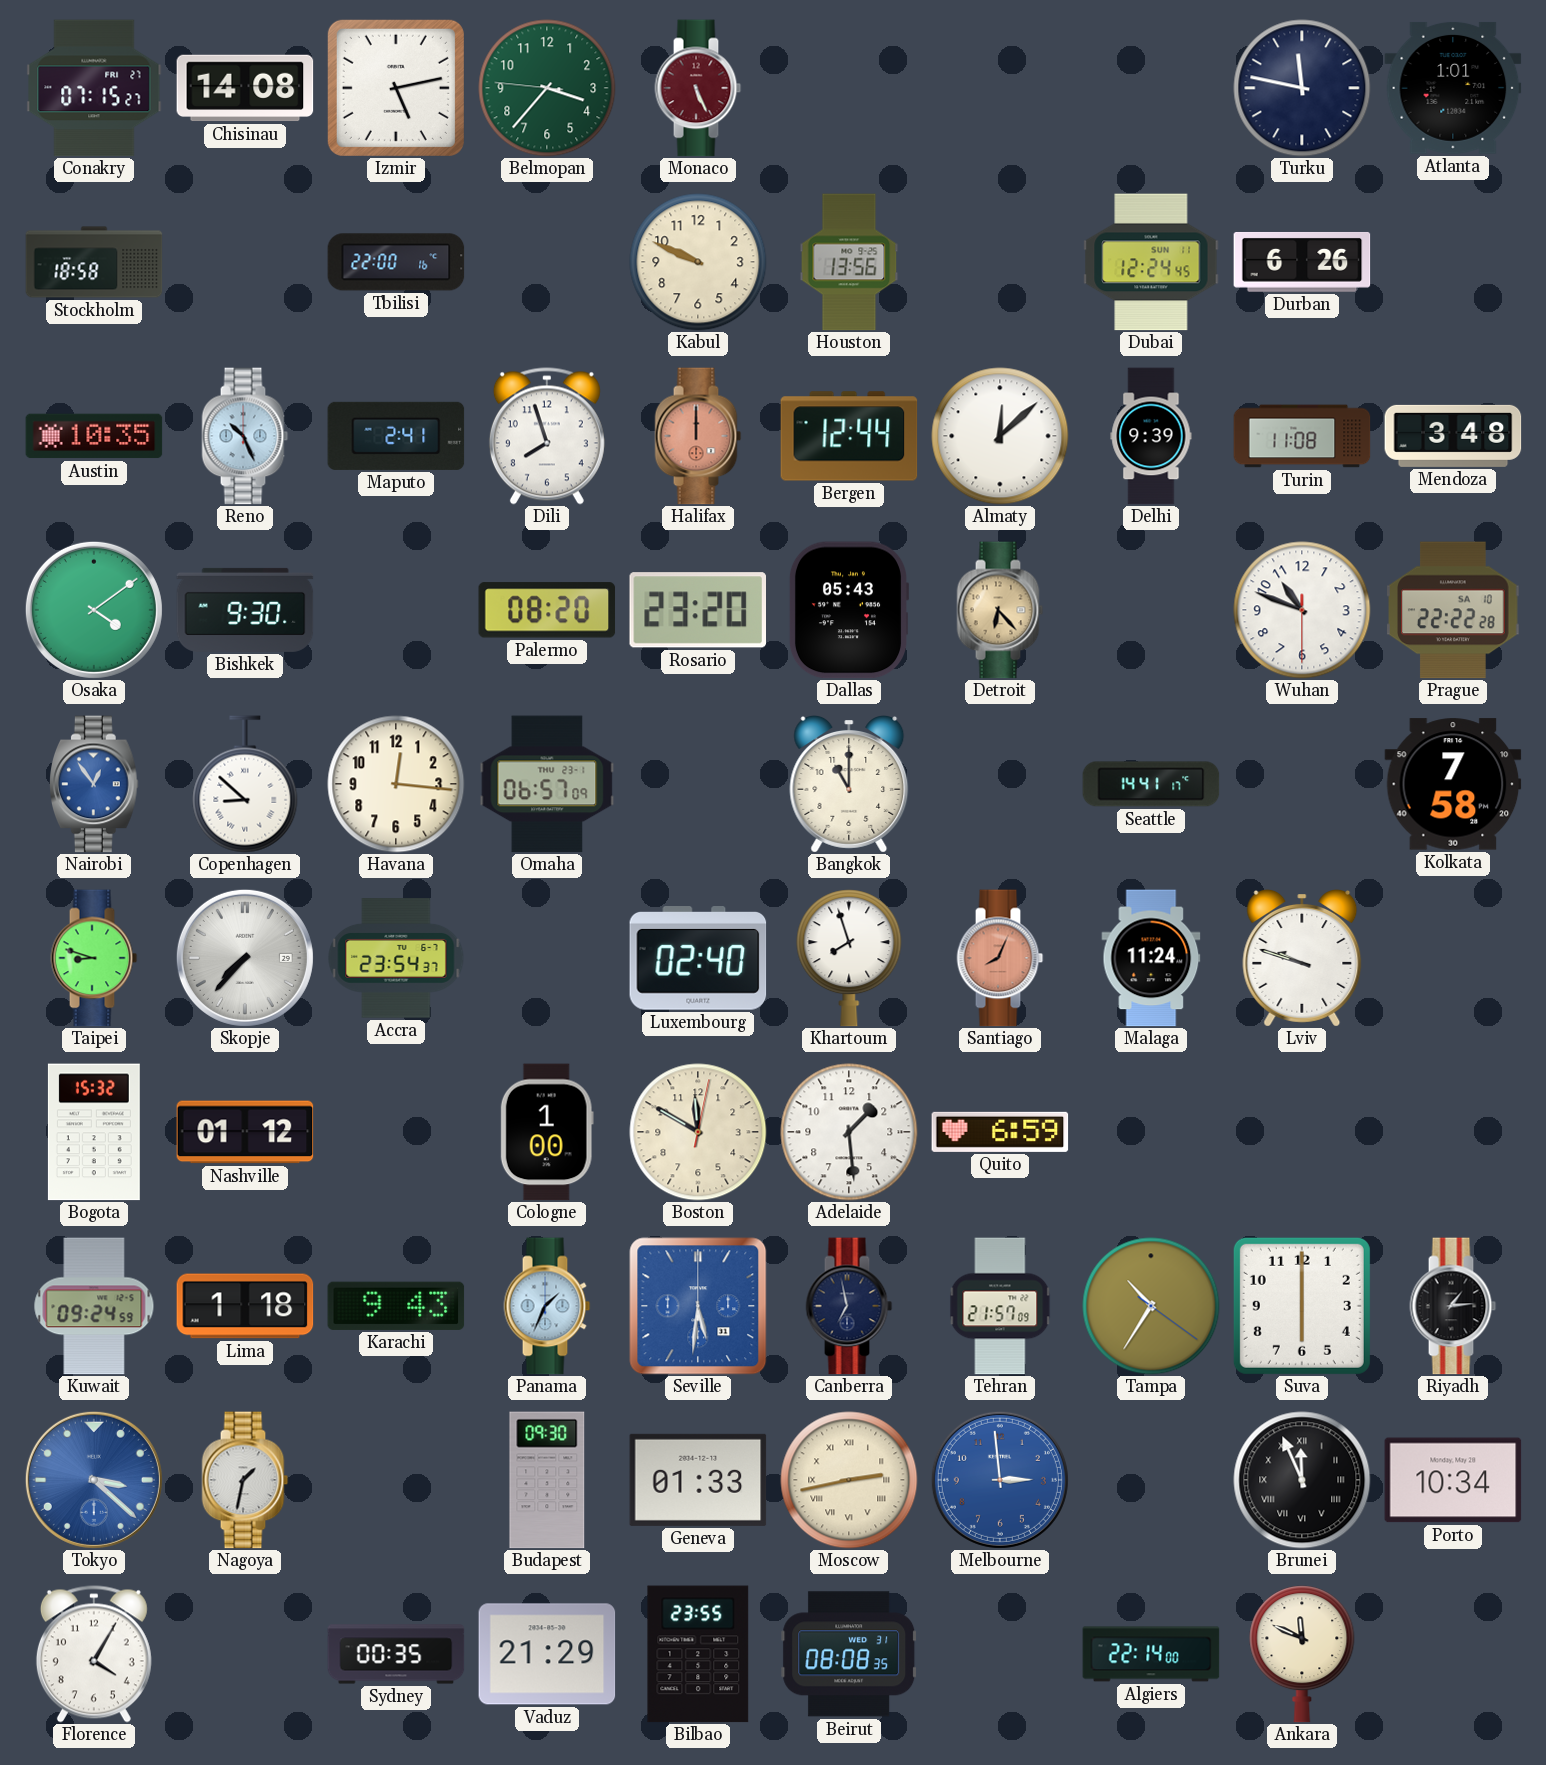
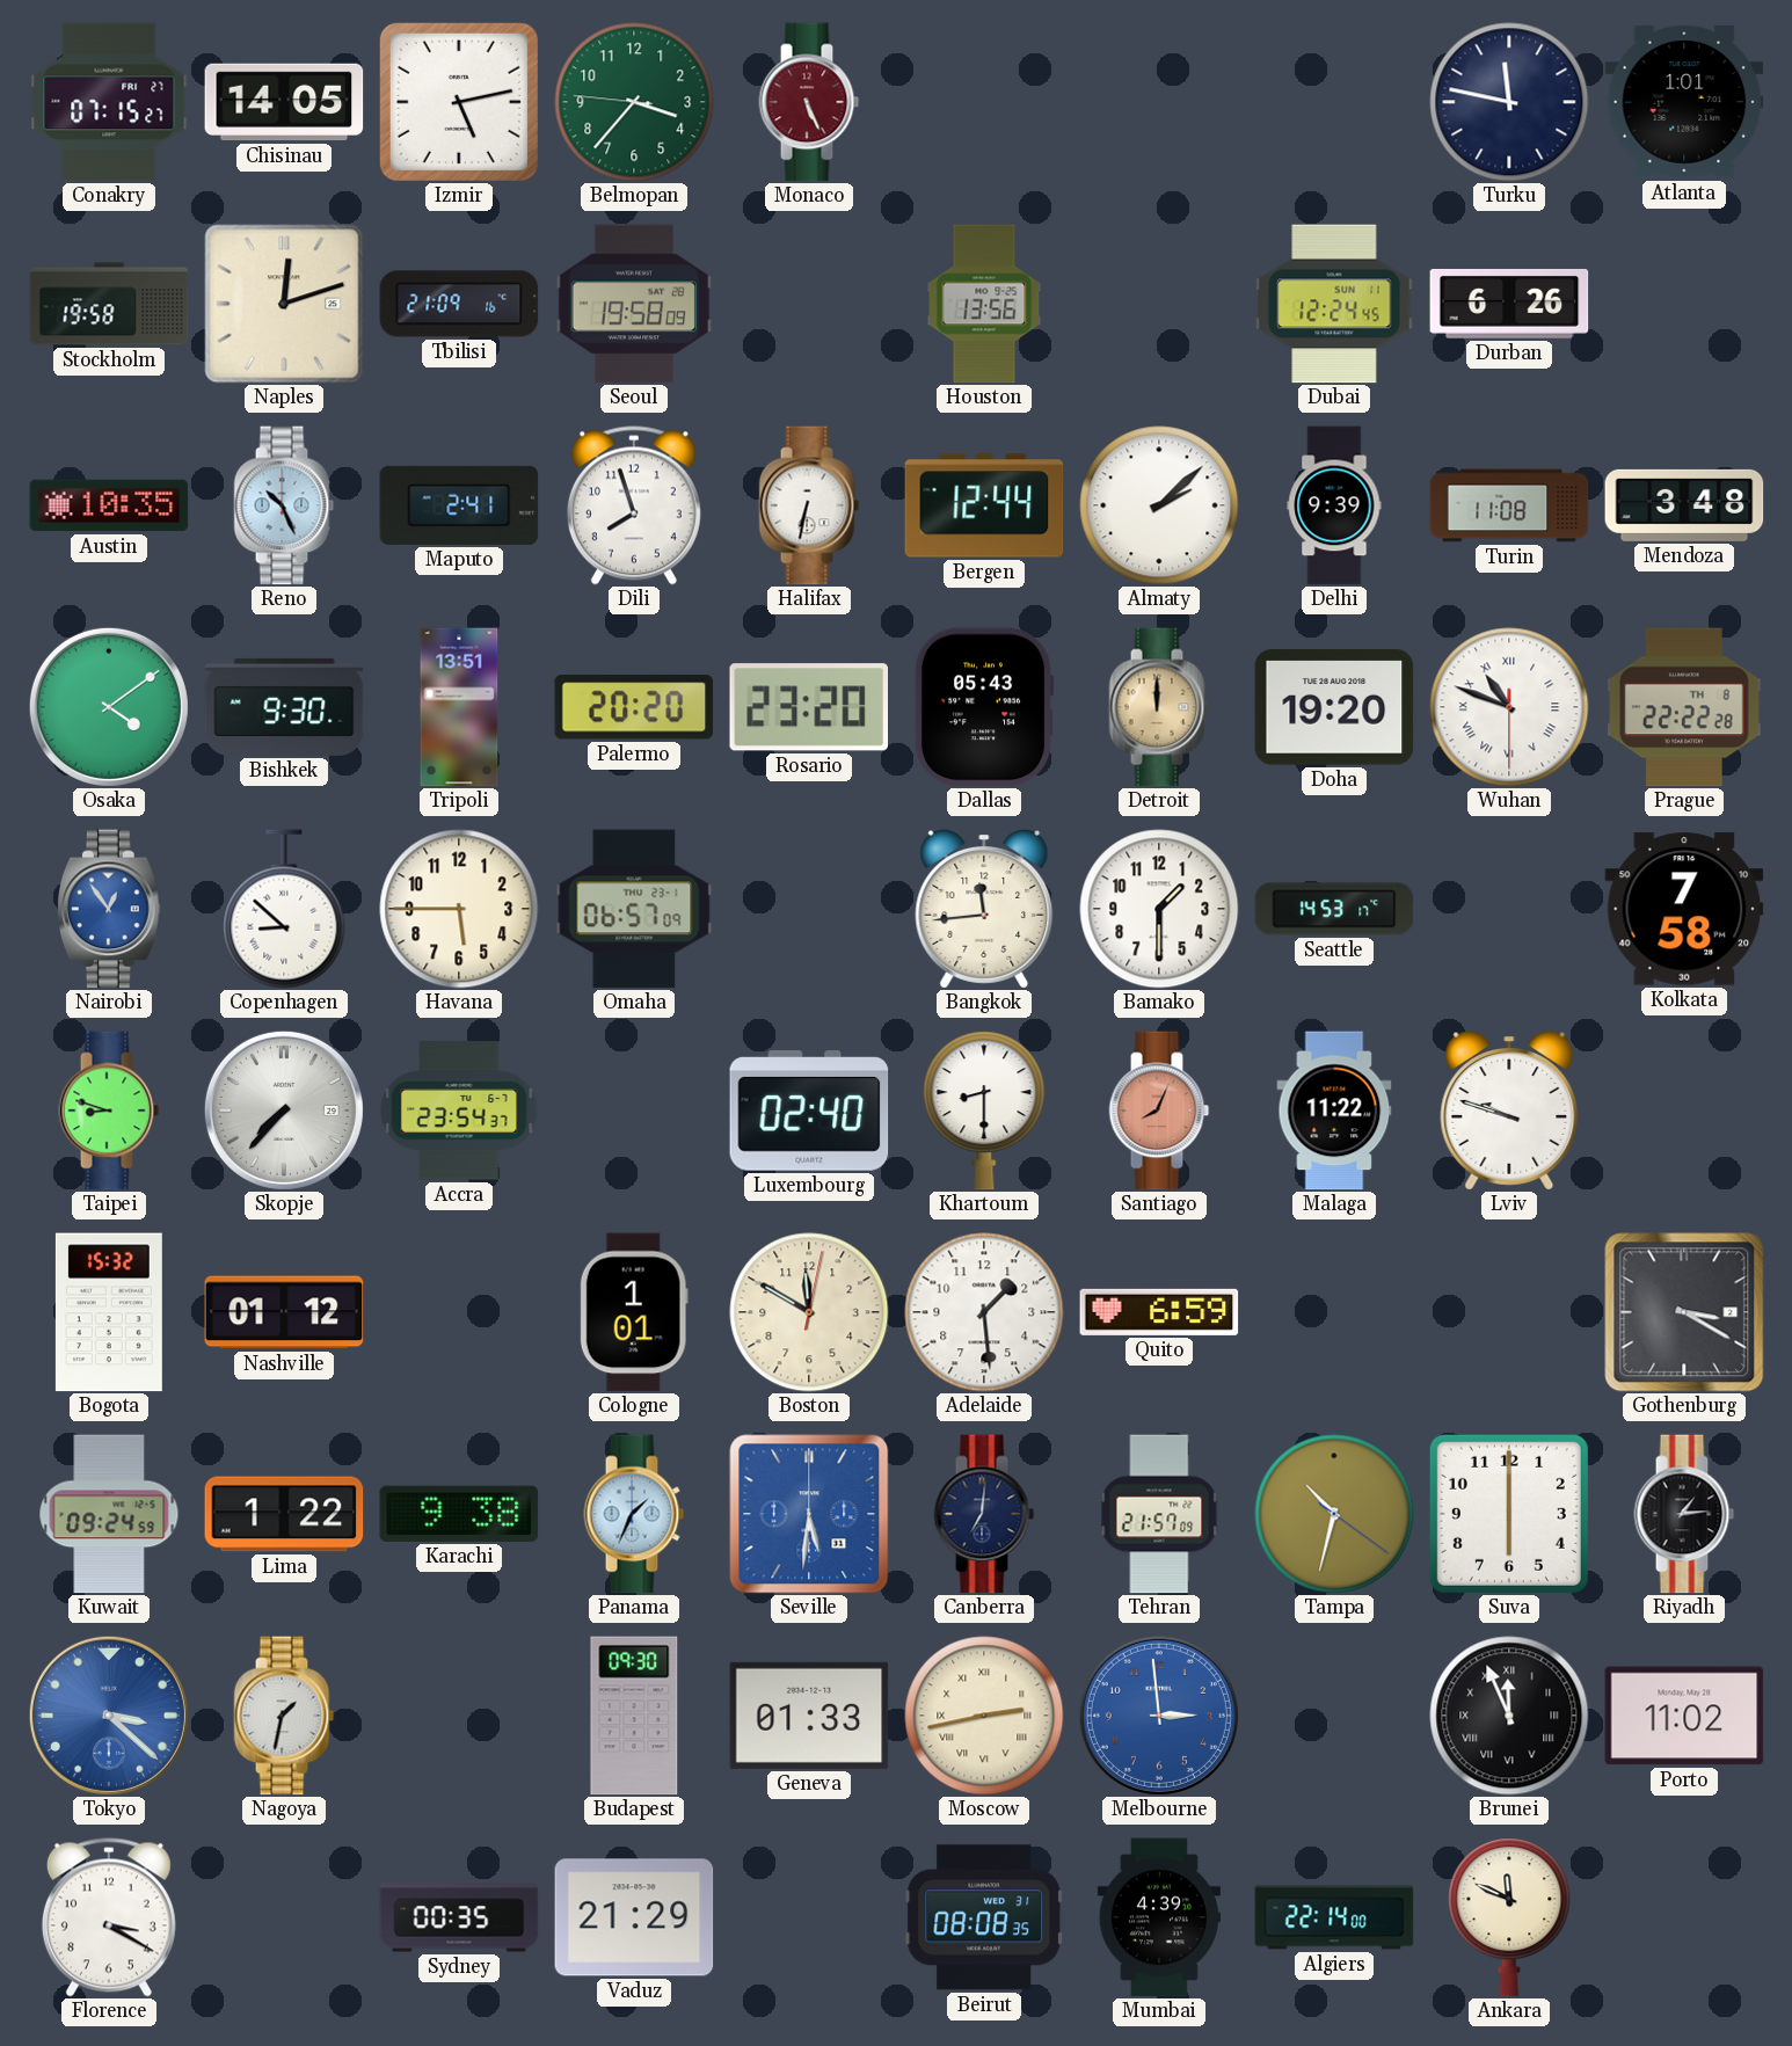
Chisinau: 14:08 -> 14:05
Stockholm: 18:58 -> 19:58
Naples: none -> 12:12
Tbilisi: 22:00 -> 21:09
Seoul: none -> 19:58
Kabul: 9:49 -> none
Halifax: 12:00 -> 6:32
Halifax dial: salmon -> white
Almaty: 12:08 -> 2:08
Tripoli: none -> 13:51
Palermo: 08:20 -> 20:20
Detroit: 6:23 -> 12:00
Doha: none -> 19:20
Wuhan numerals: Arabic -> Roman
Prague date: SA 10 -> TH 8
Havana: 12:16 -> 5:45
Bangkok: 11:00 -> 11:44
Bamako: none -> 1:30
Seattle: 14:41 -> 14:53
Khartoum: 7:57 -> 8:30
Malaga: 11:24 -> 11:22
Cologne: 1:00 -> 1:01
Gothenburg: none -> 3:20
Lima: 1:18 -> 1:22
Karachi: 9:43 -> 9:38
Canberra: 6:58 -> 7:01
Tampa: 10:35 -> 10:32
Porto: 10:34 -> 11:02
Florence: 4:05 -> 3:20
Bilbao: 23:55 -> none
Mumbai: none -> 4:39
